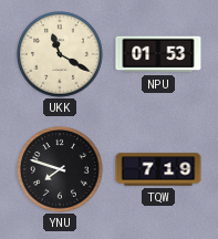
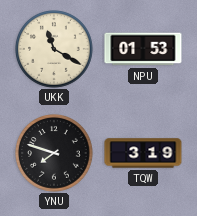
TQW: 7:19 -> 3:19
